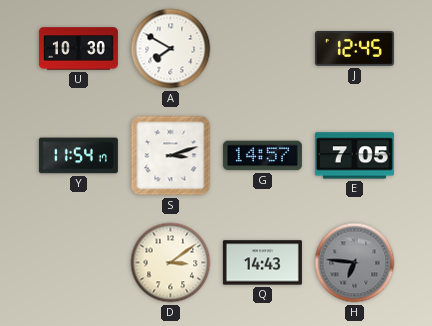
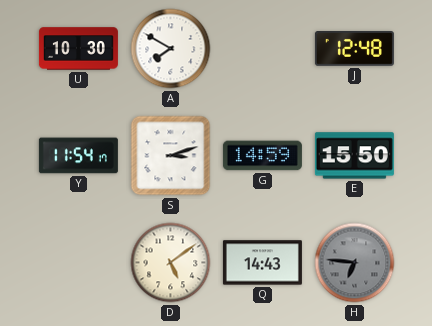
J: 12:45 -> 12:48
G: 14:57 -> 14:59
E: 7:05 -> 15:50
D: 3:09 -> 5:09
